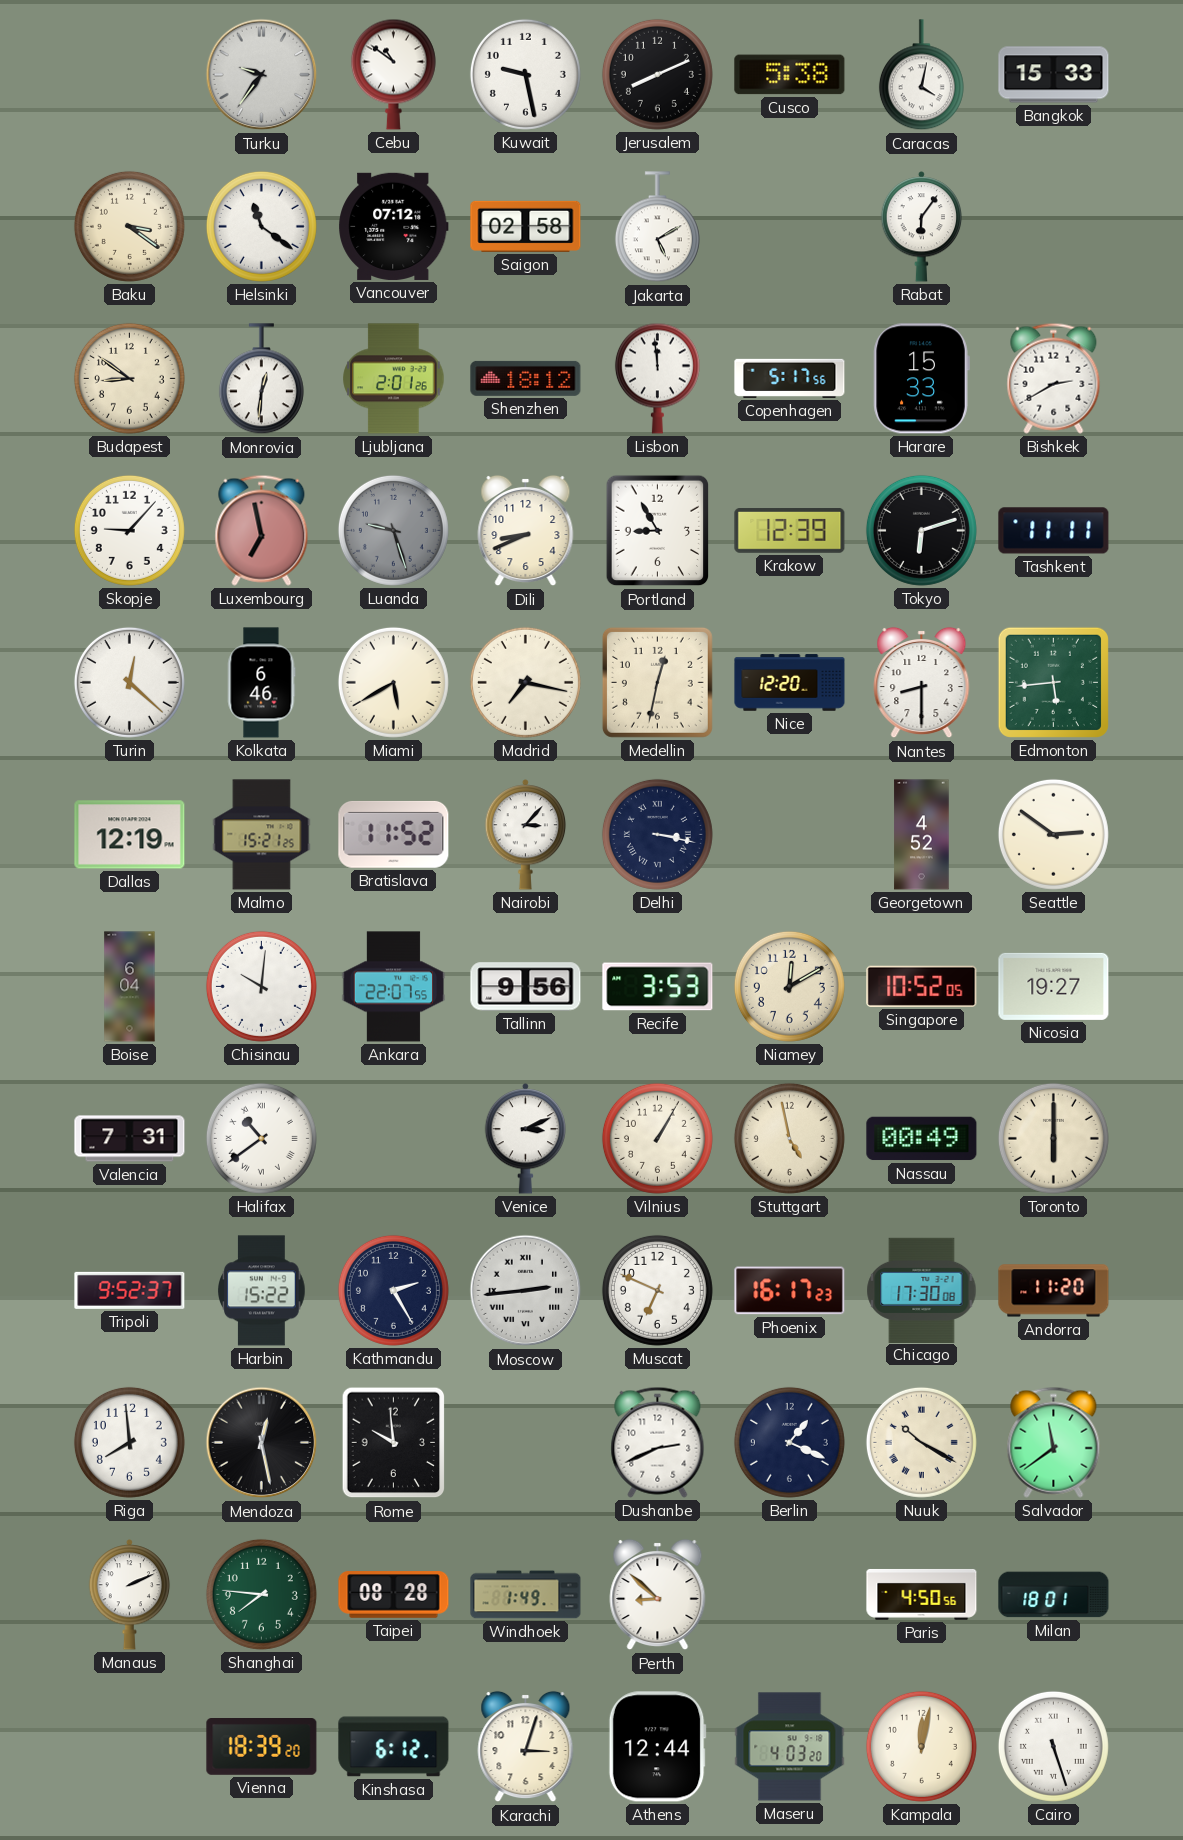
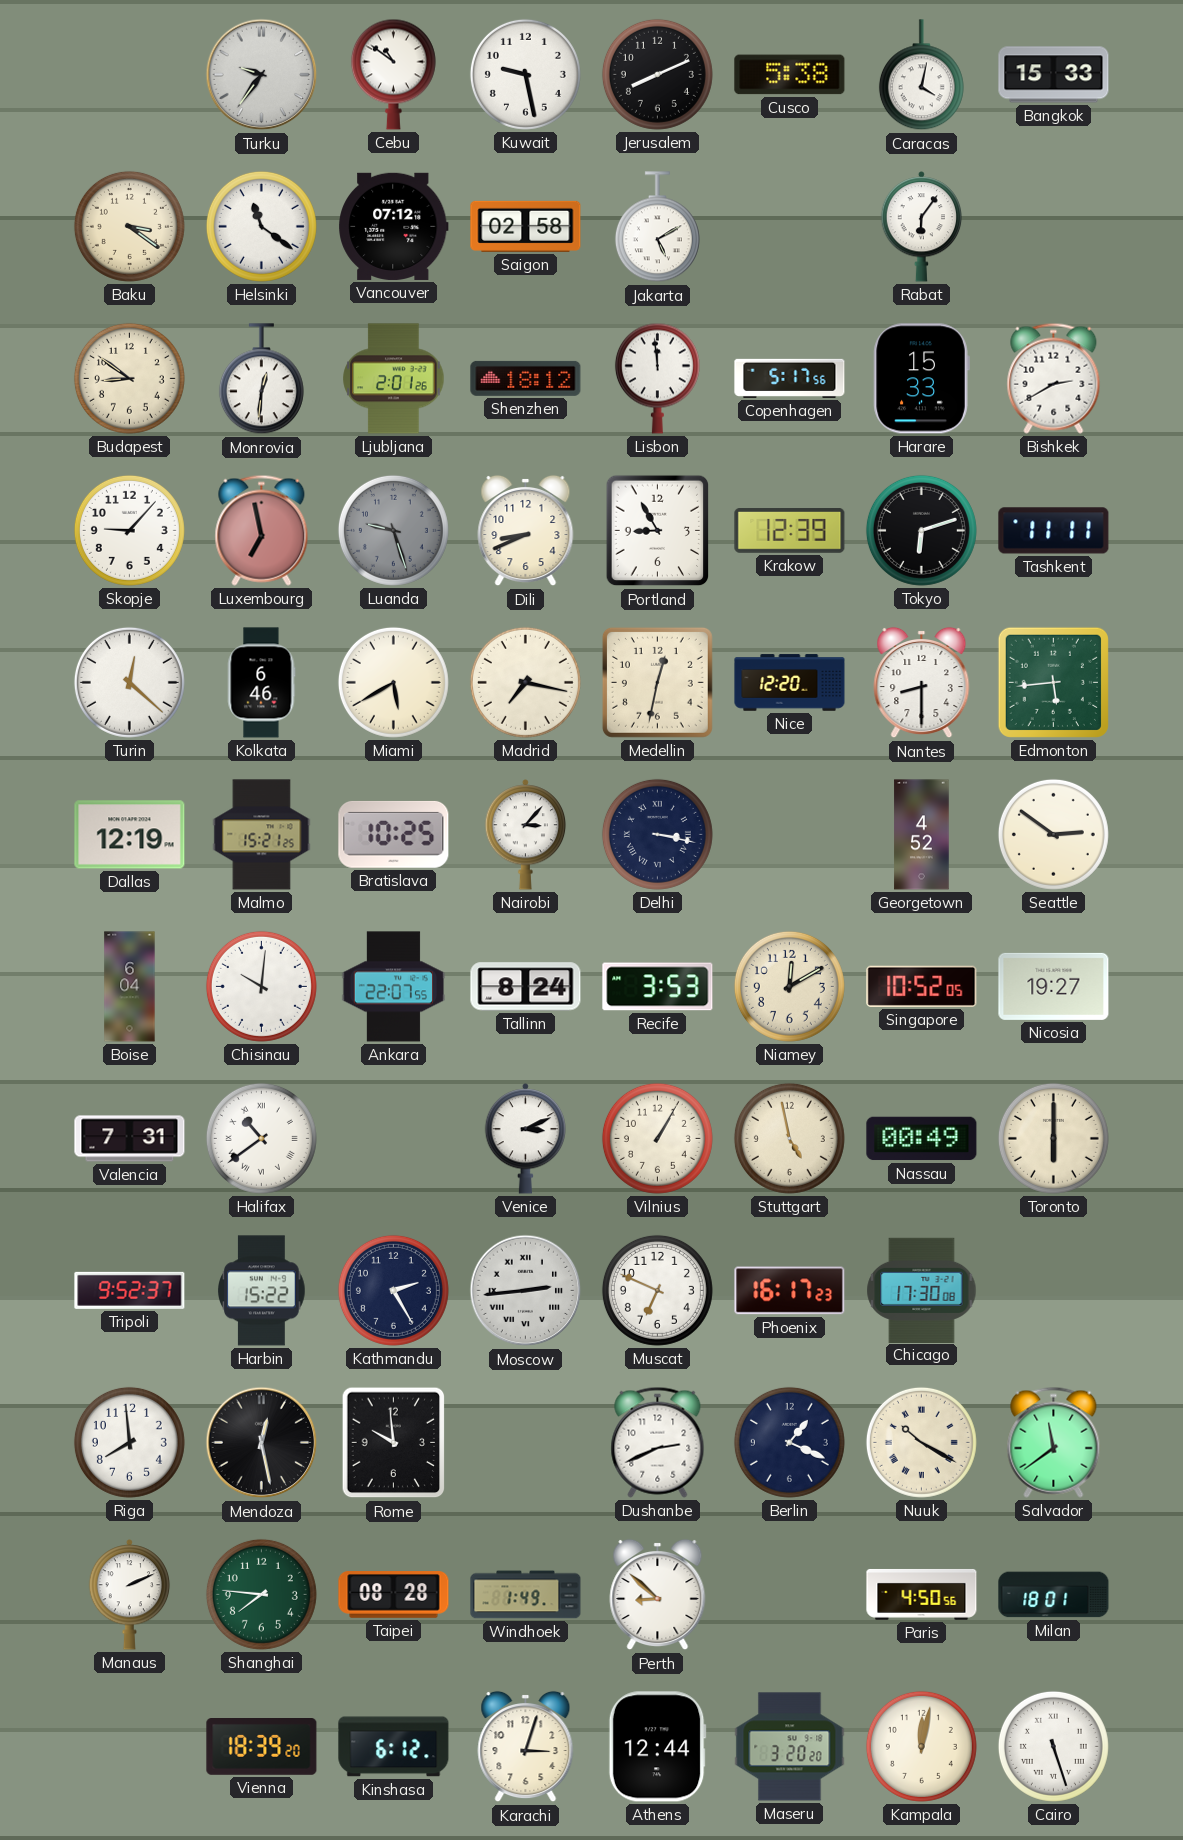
Bratislava: 11:52 -> 10:25
Tallinn: 9:56 -> 8:24
Andorra: 11:20 -> none
Maseru: 4:03 -> 3:20
